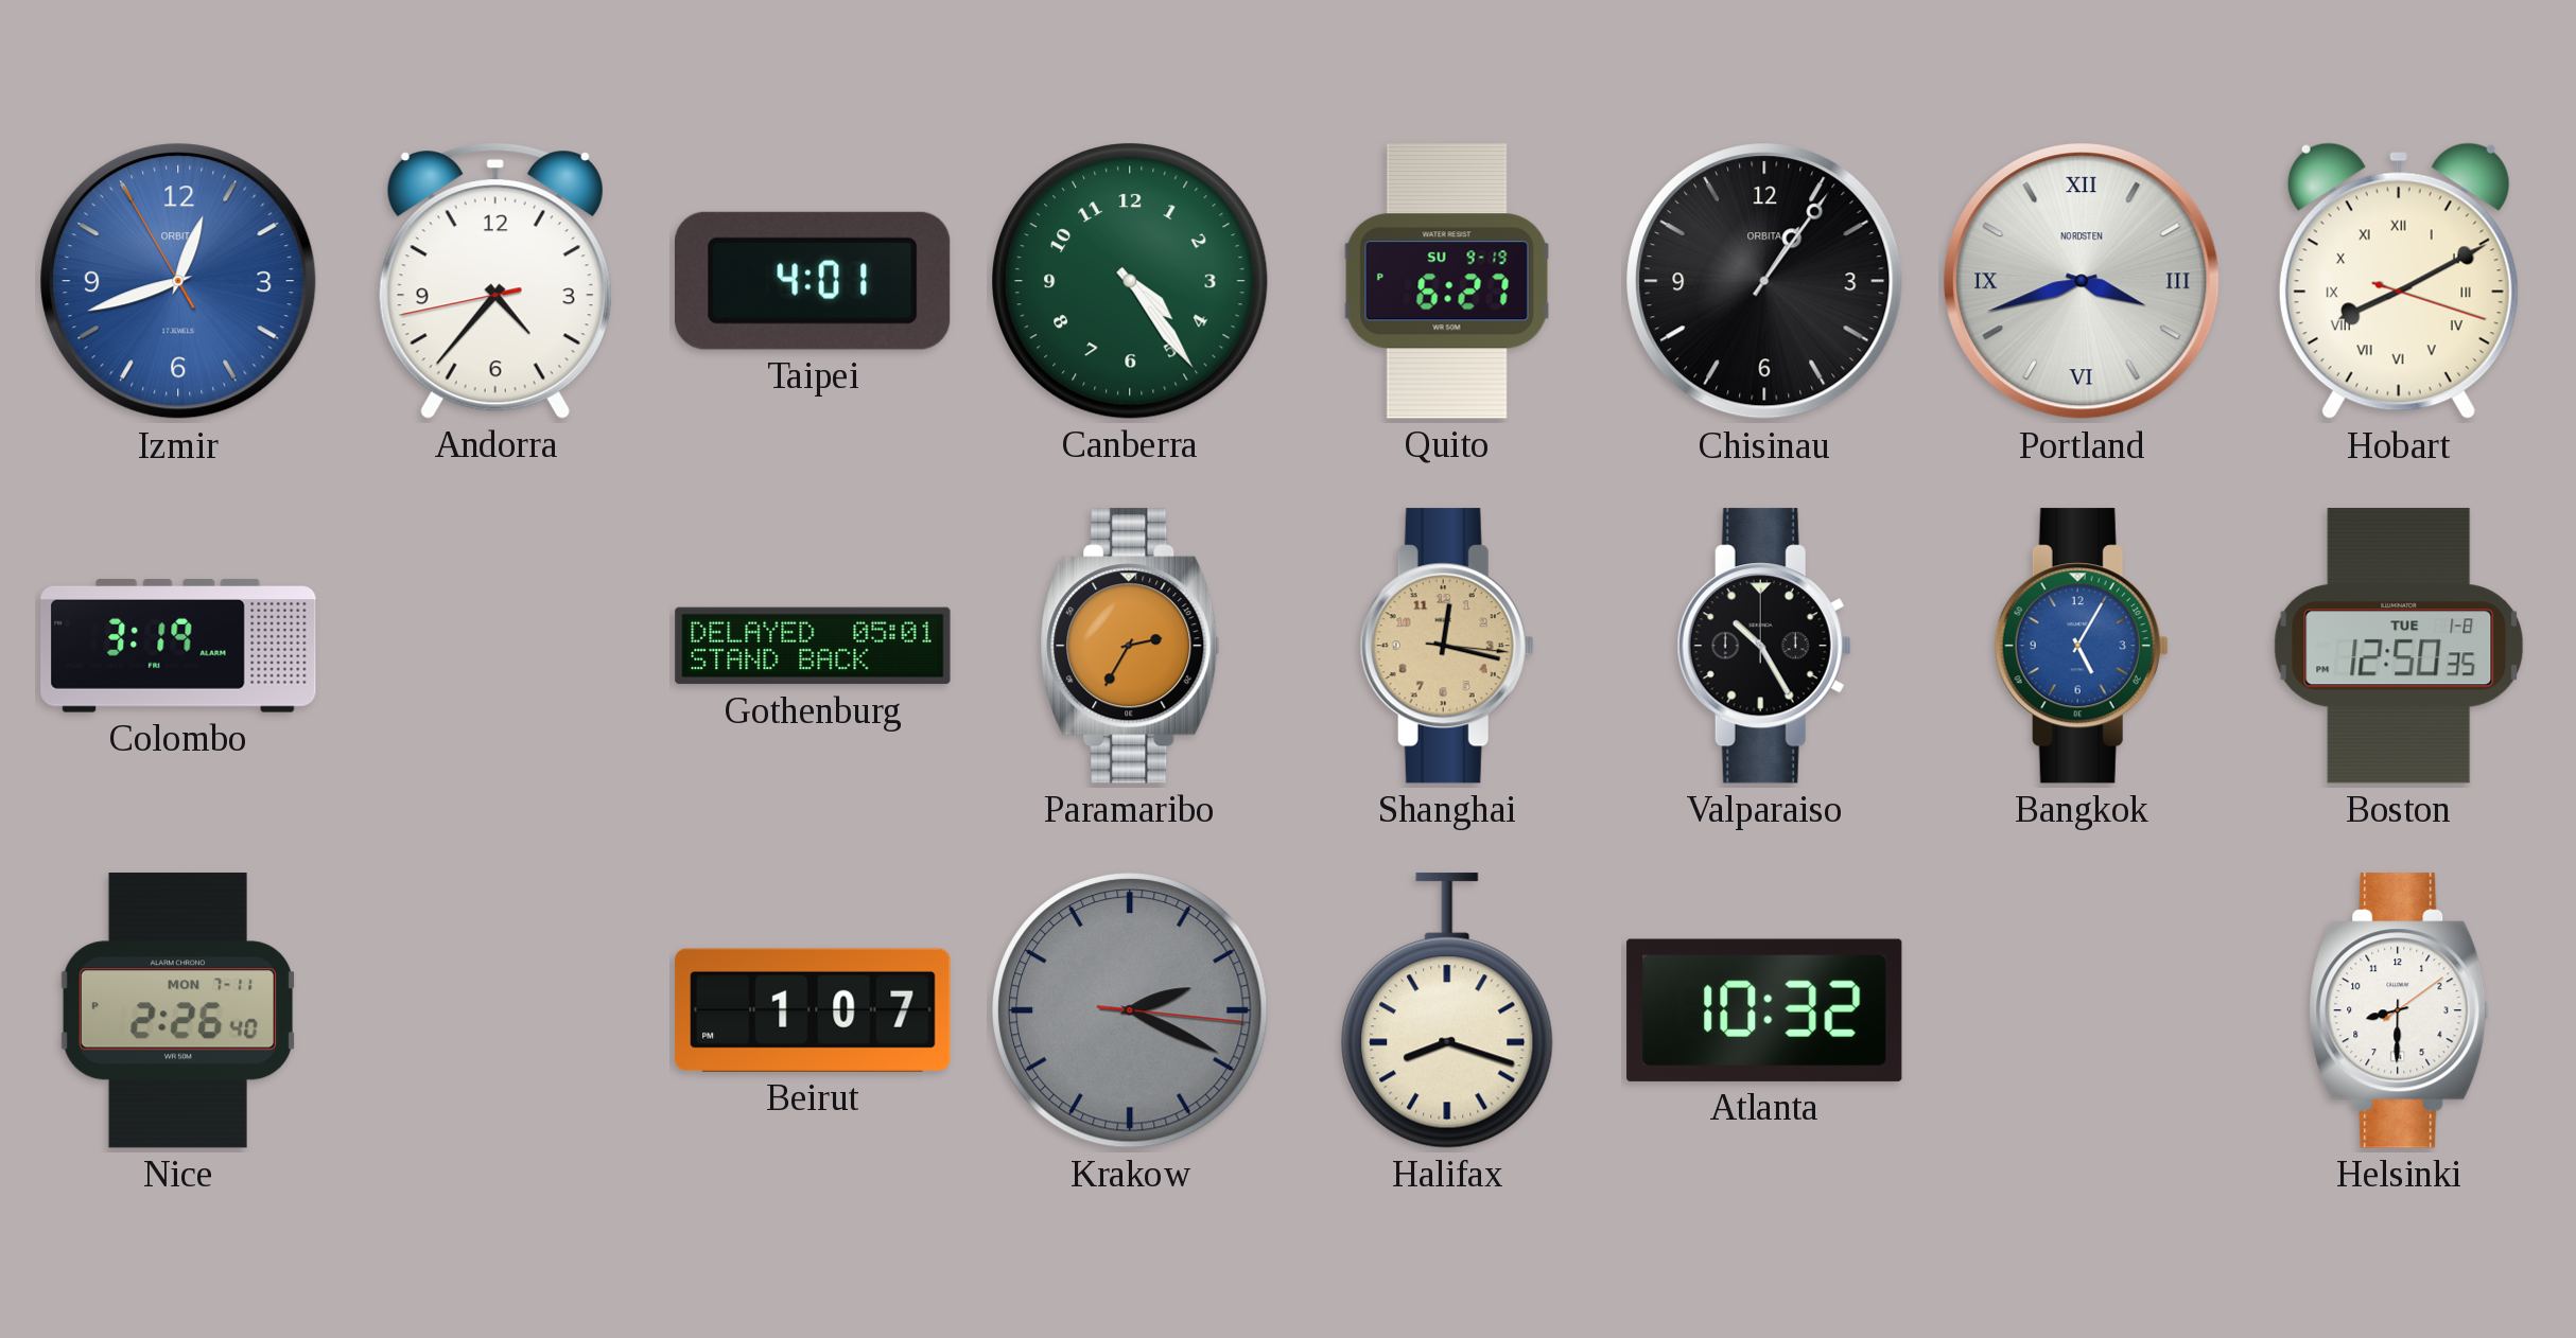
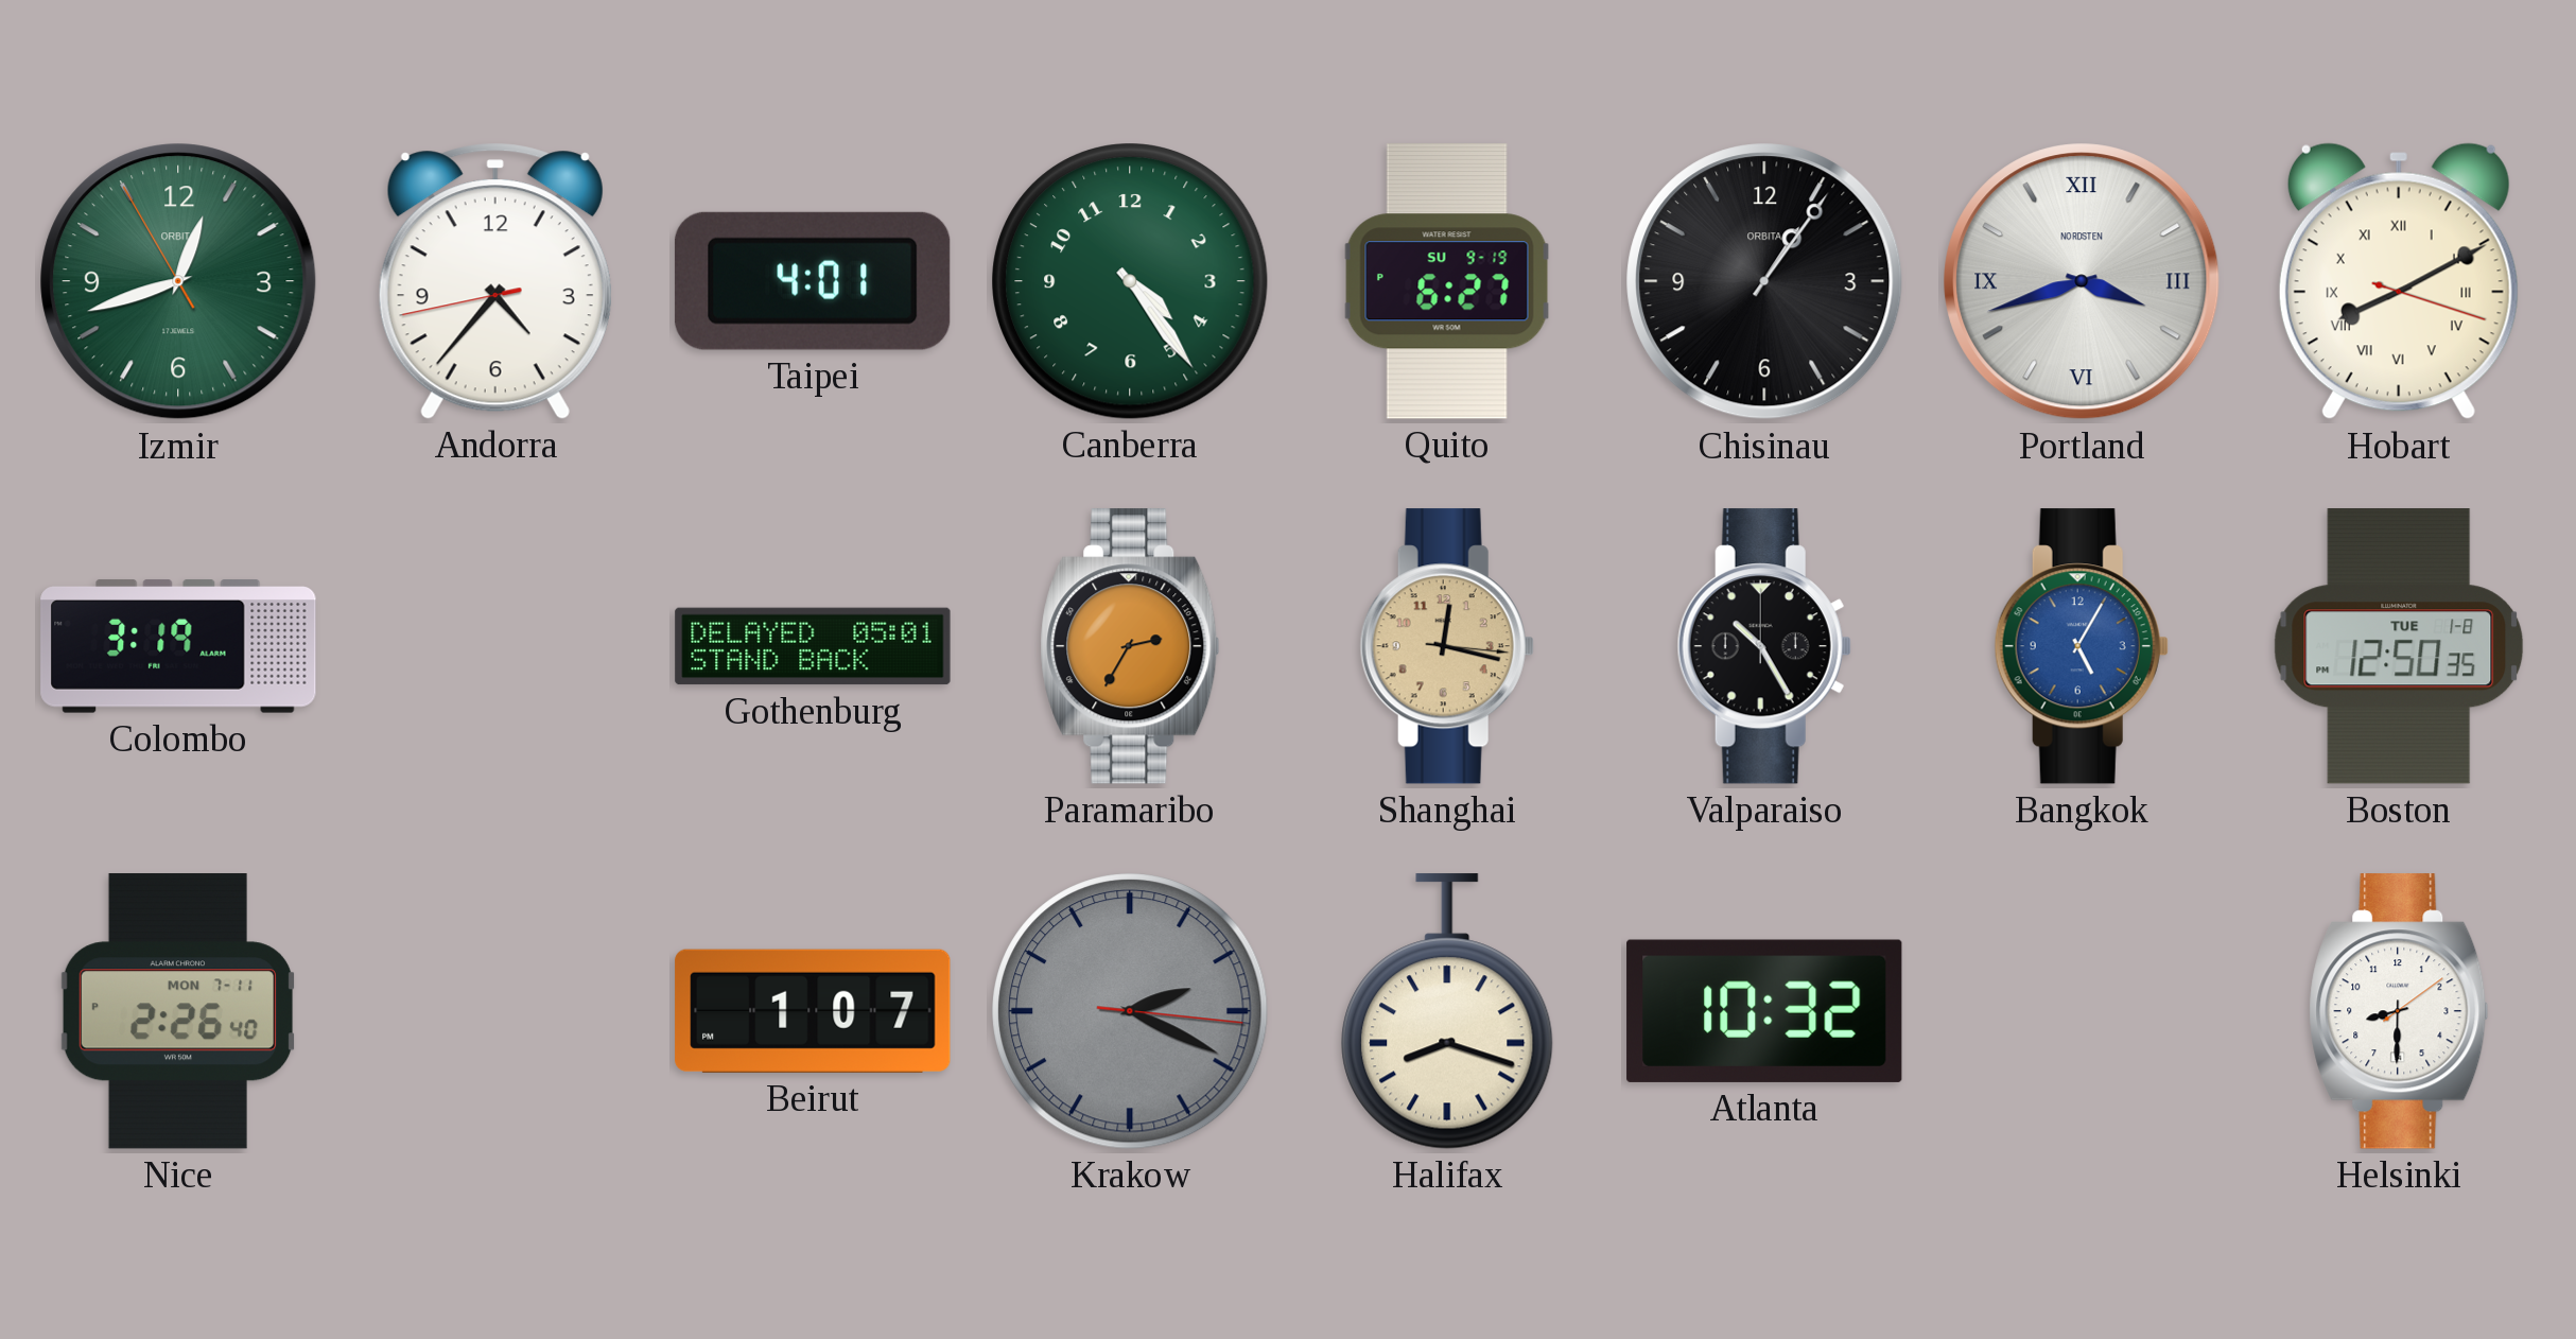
Izmir dial: blue -> green
